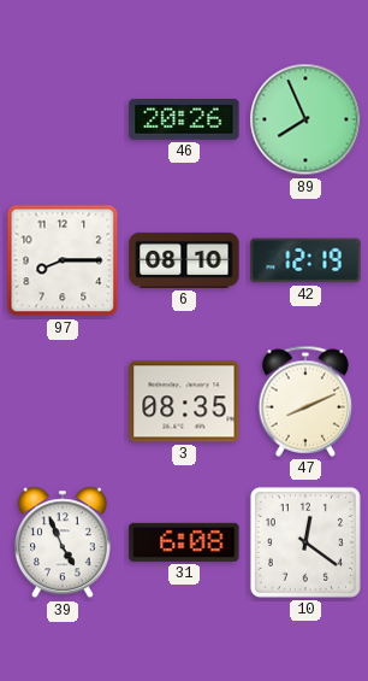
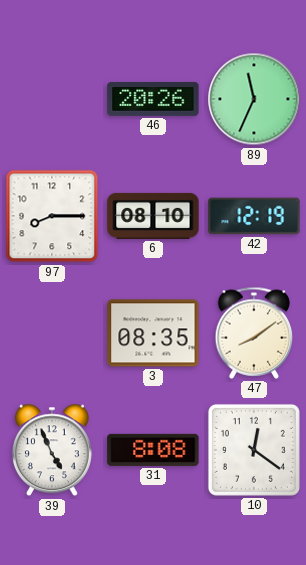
89: 7:56 -> 11:34
47: 8:11 -> 8:09
31: 6:08 -> 8:08
